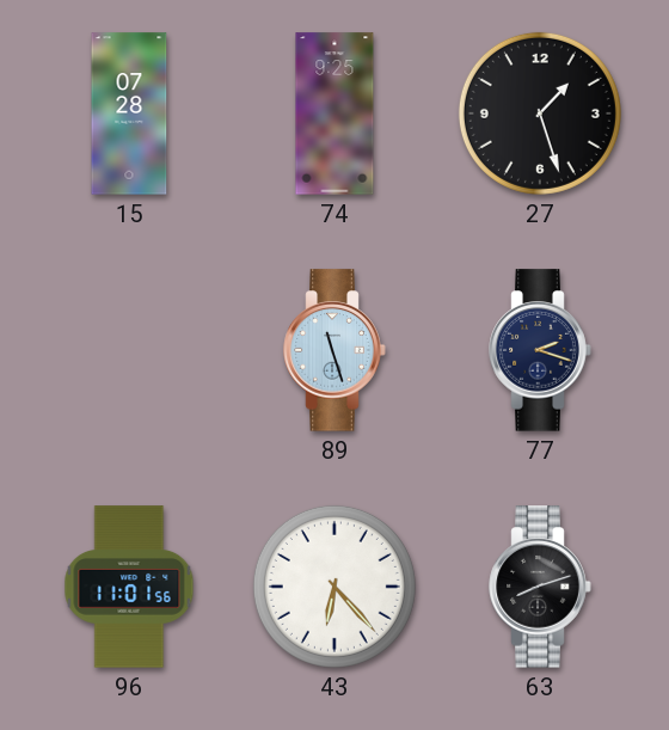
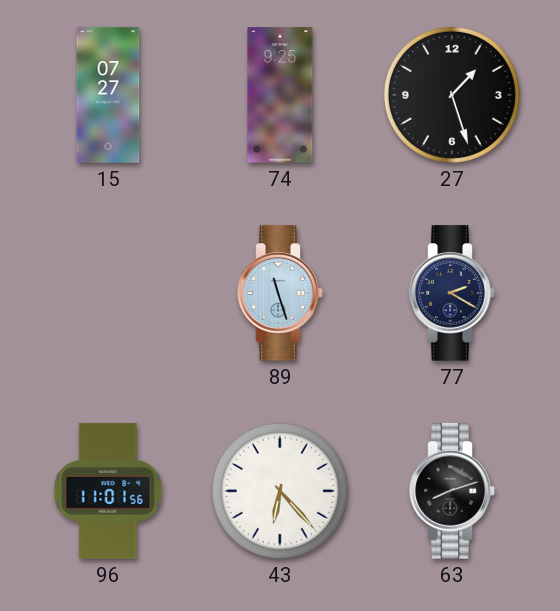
15: 07:28 -> 07:27
77: 2:18 -> 2:20
